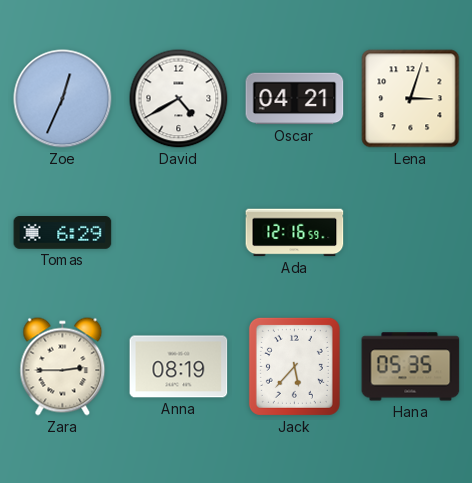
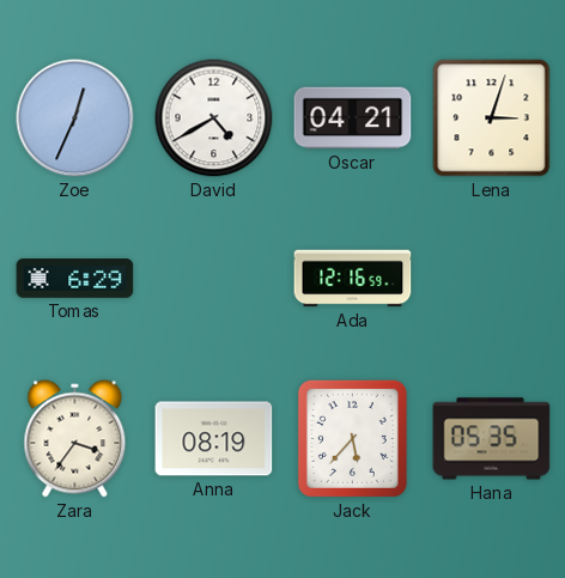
Zara: 2:45 -> 3:36
